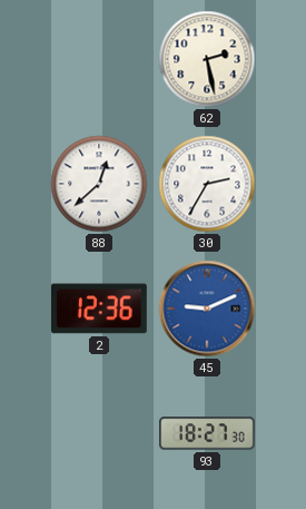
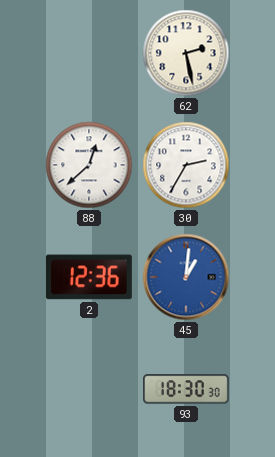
45: 9:11 -> 1:01
93: 18:27 -> 18:30
